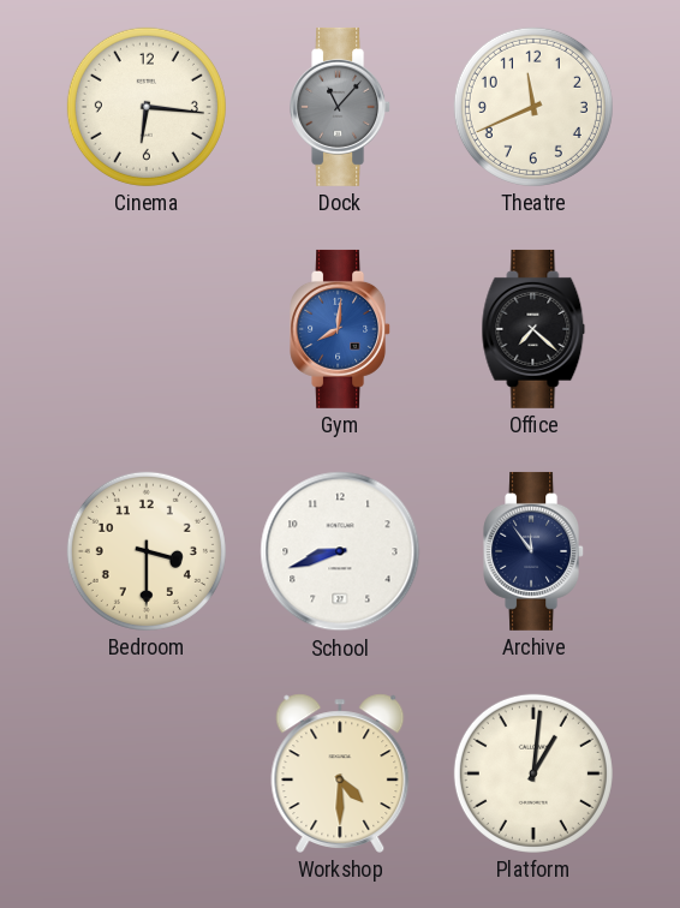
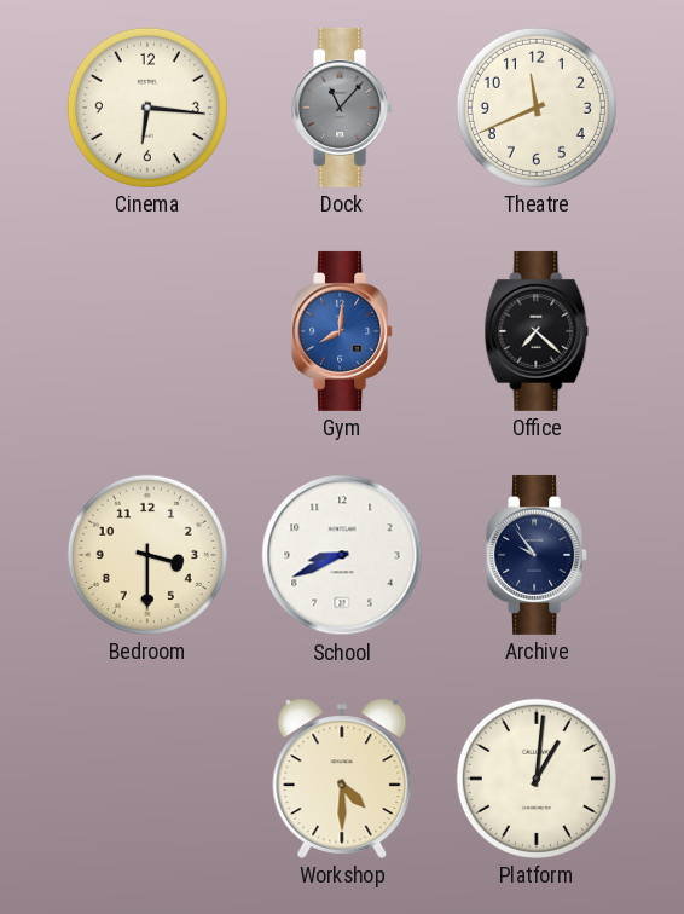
School: 8:42 -> 8:41
Archive: 11:54 -> 9:54
